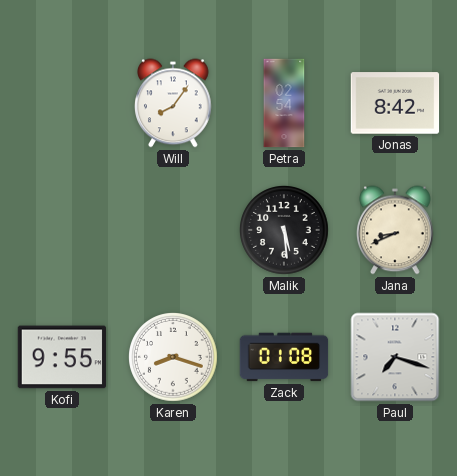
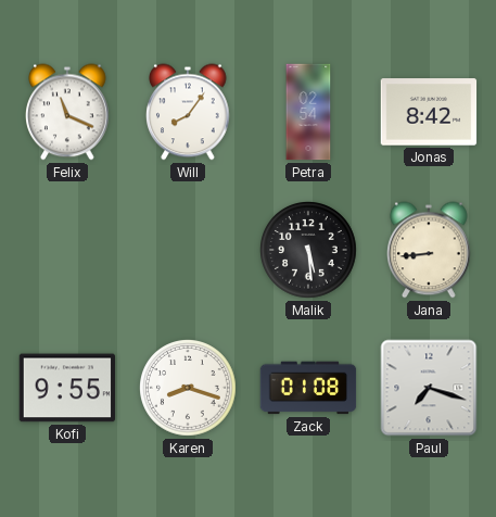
Felix: none -> 11:19
Jana: 8:41 -> 8:44
